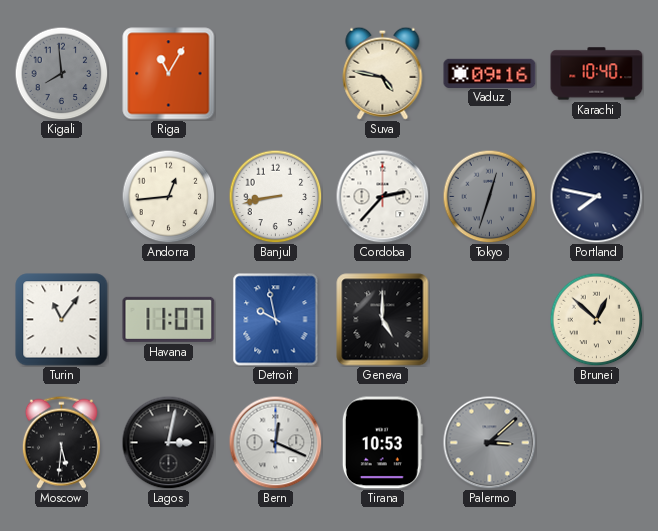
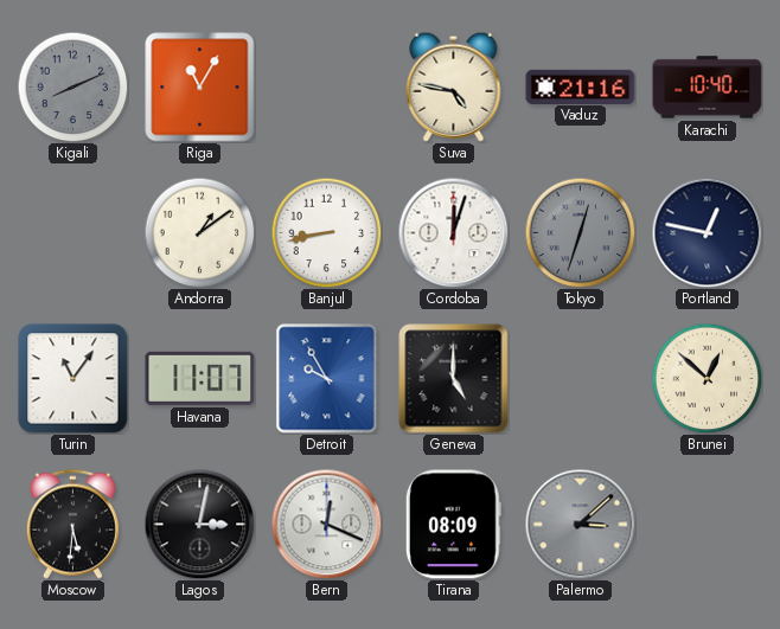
Kigali: 7:59 -> 8:11
Vaduz: 09:16 -> 21:16
Andorra: 12:44 -> 1:09
Cordoba: 2:37 -> 12:03
Portland: 7:47 -> 12:47
Detroit: 9:58 -> 9:55
Tirana: 10:53 -> 08:09
